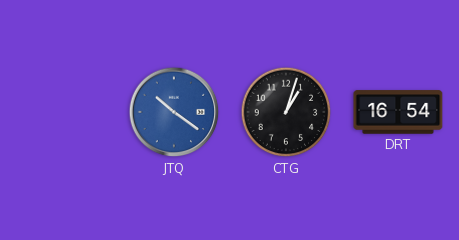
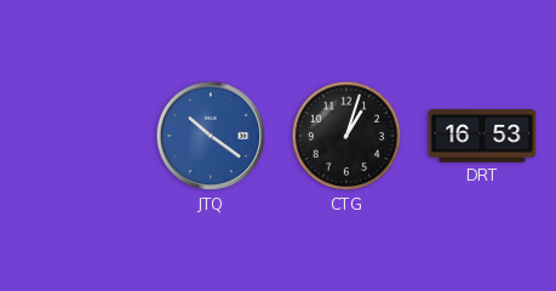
DRT: 16:54 -> 16:53
